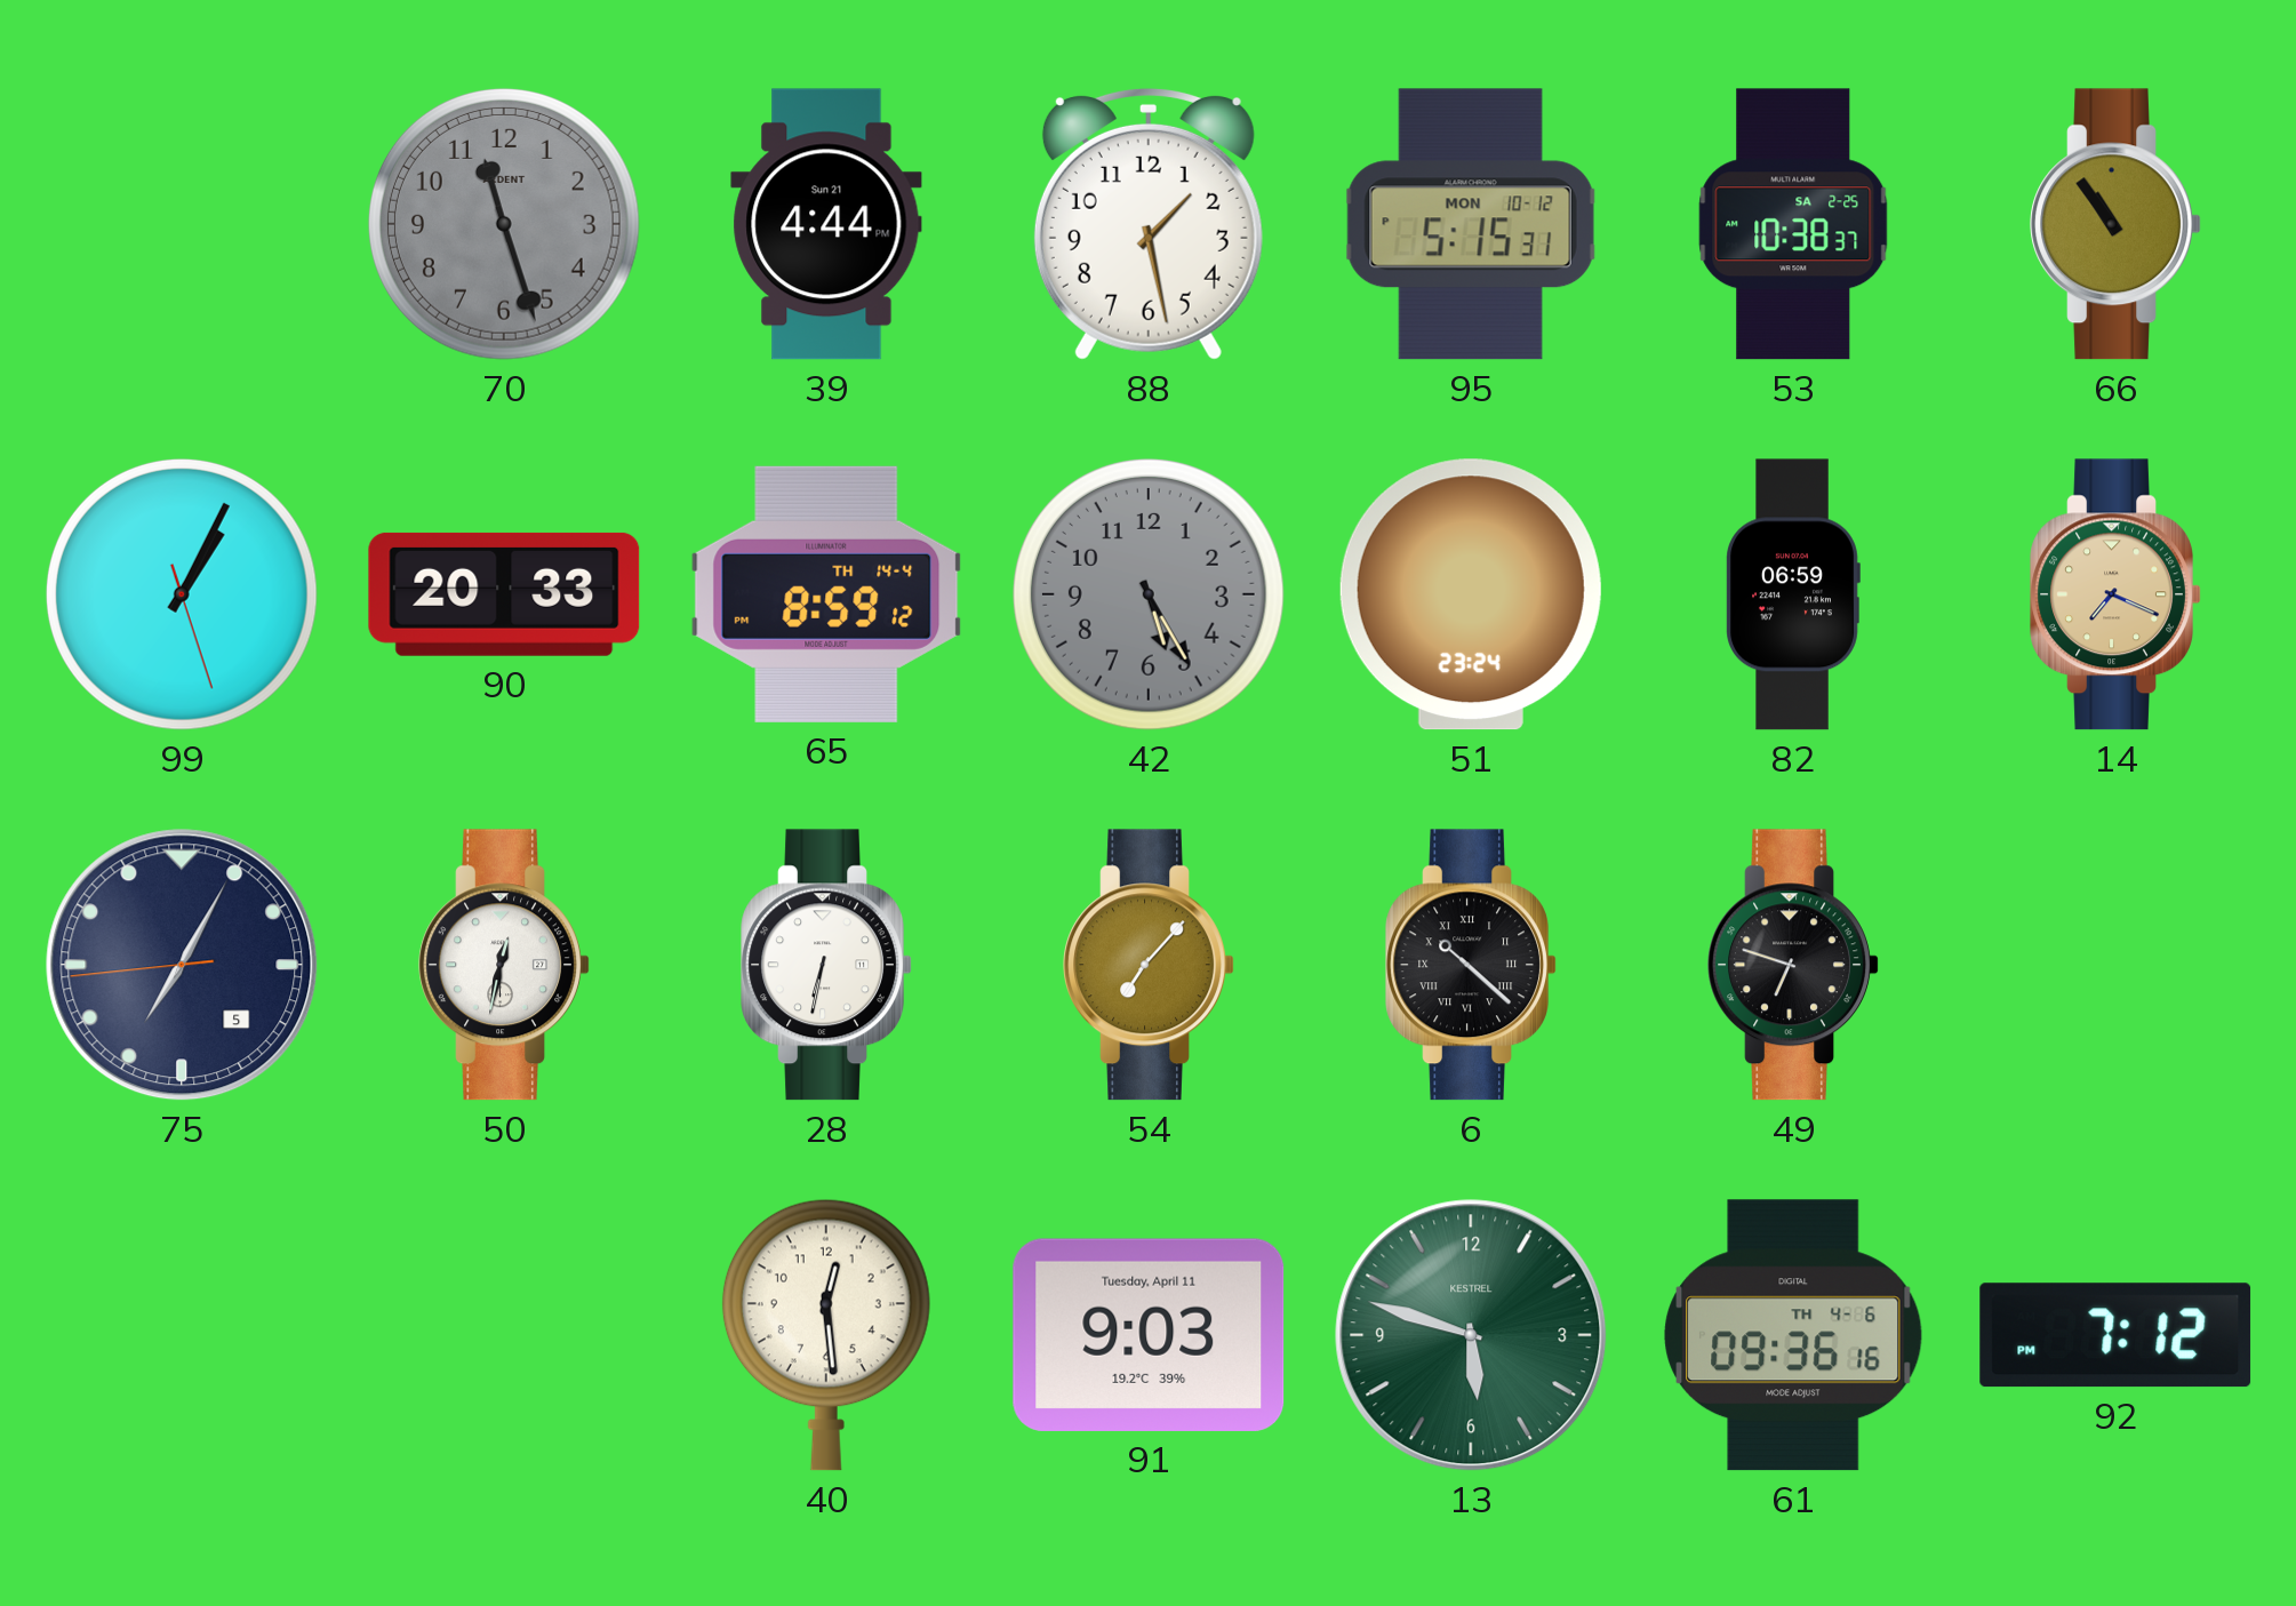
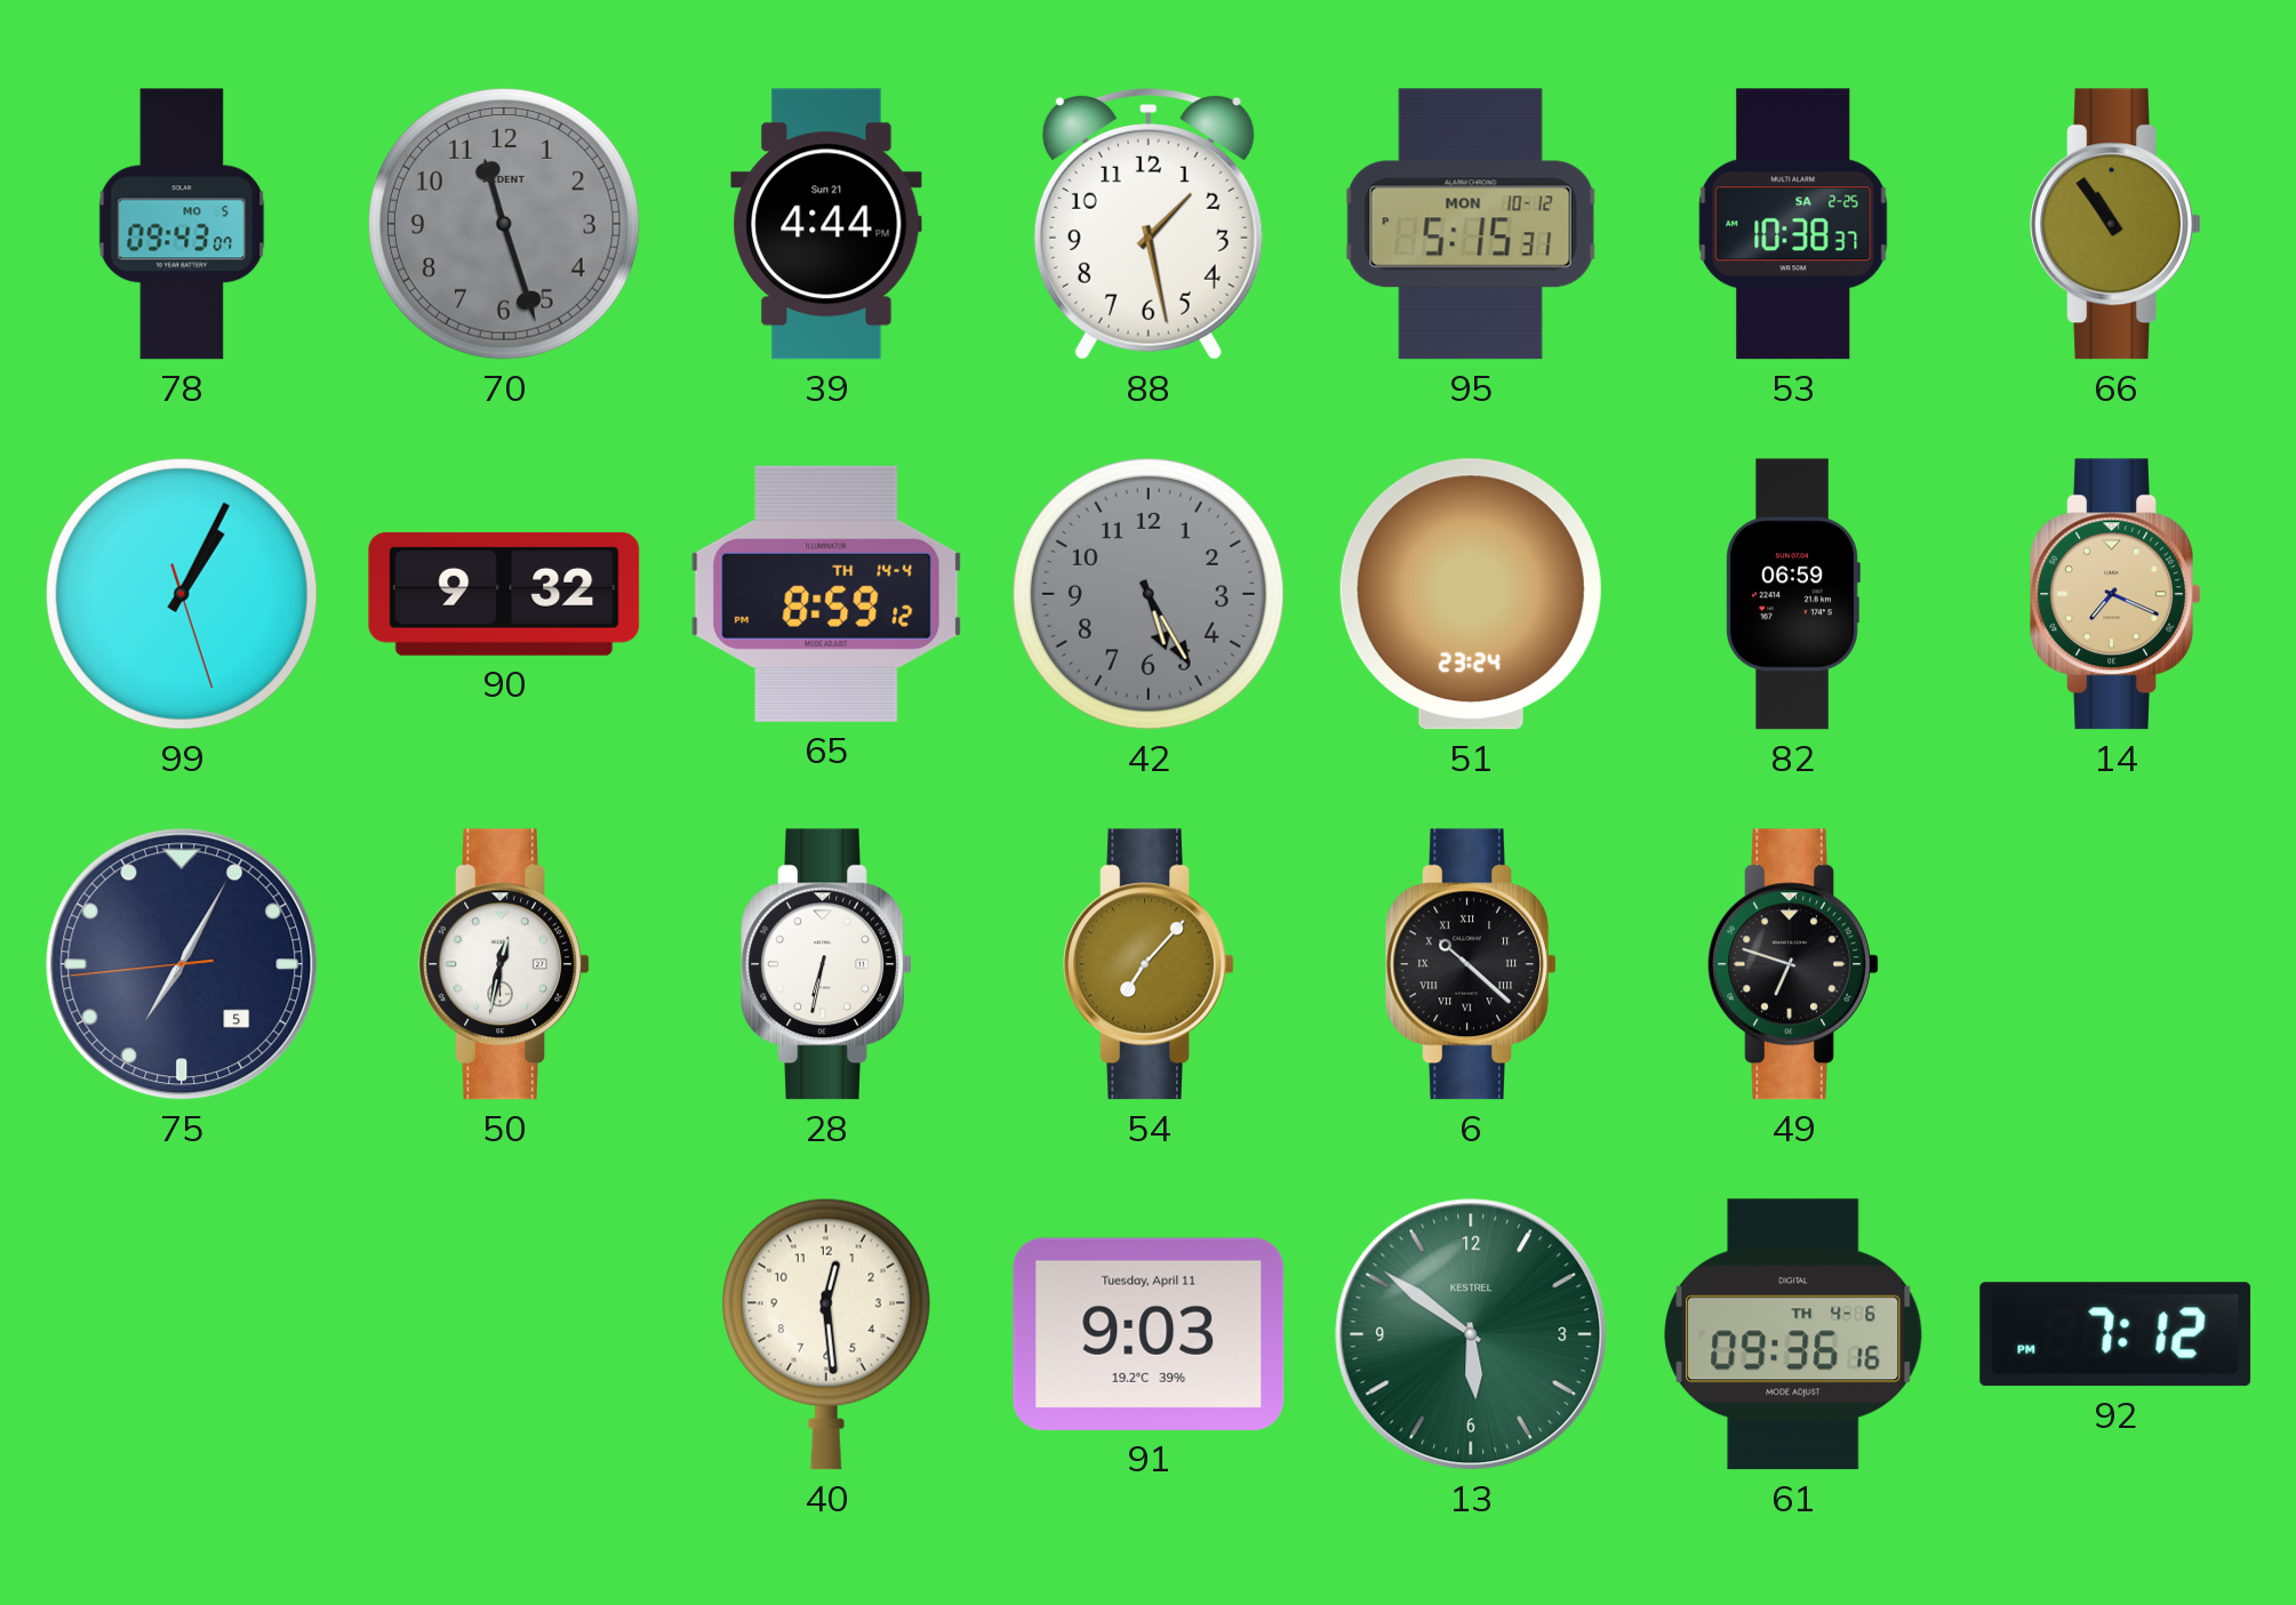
78: none -> 09:43
90: 20:33 -> 9:32
13: 5:48 -> 5:51
